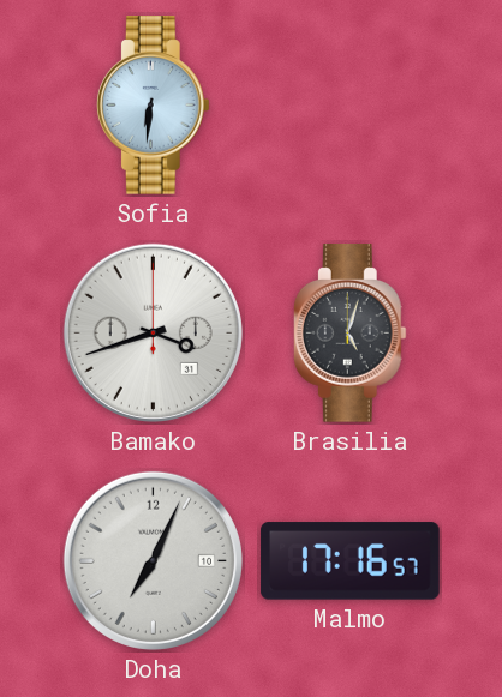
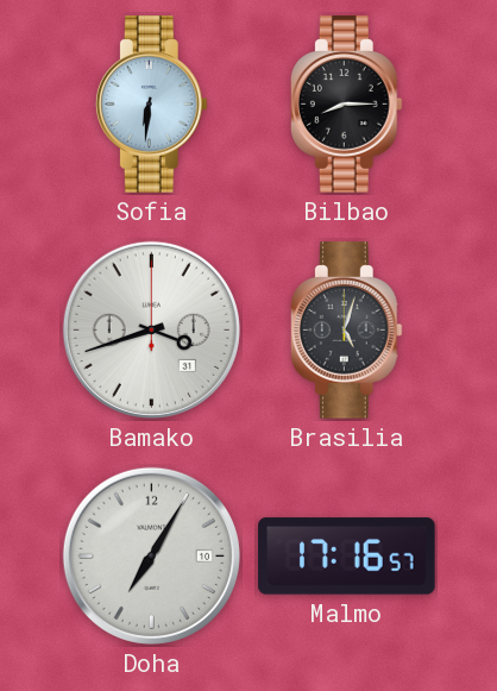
Bilbao: none -> 8:15
Doha: 7:04 -> 7:05
